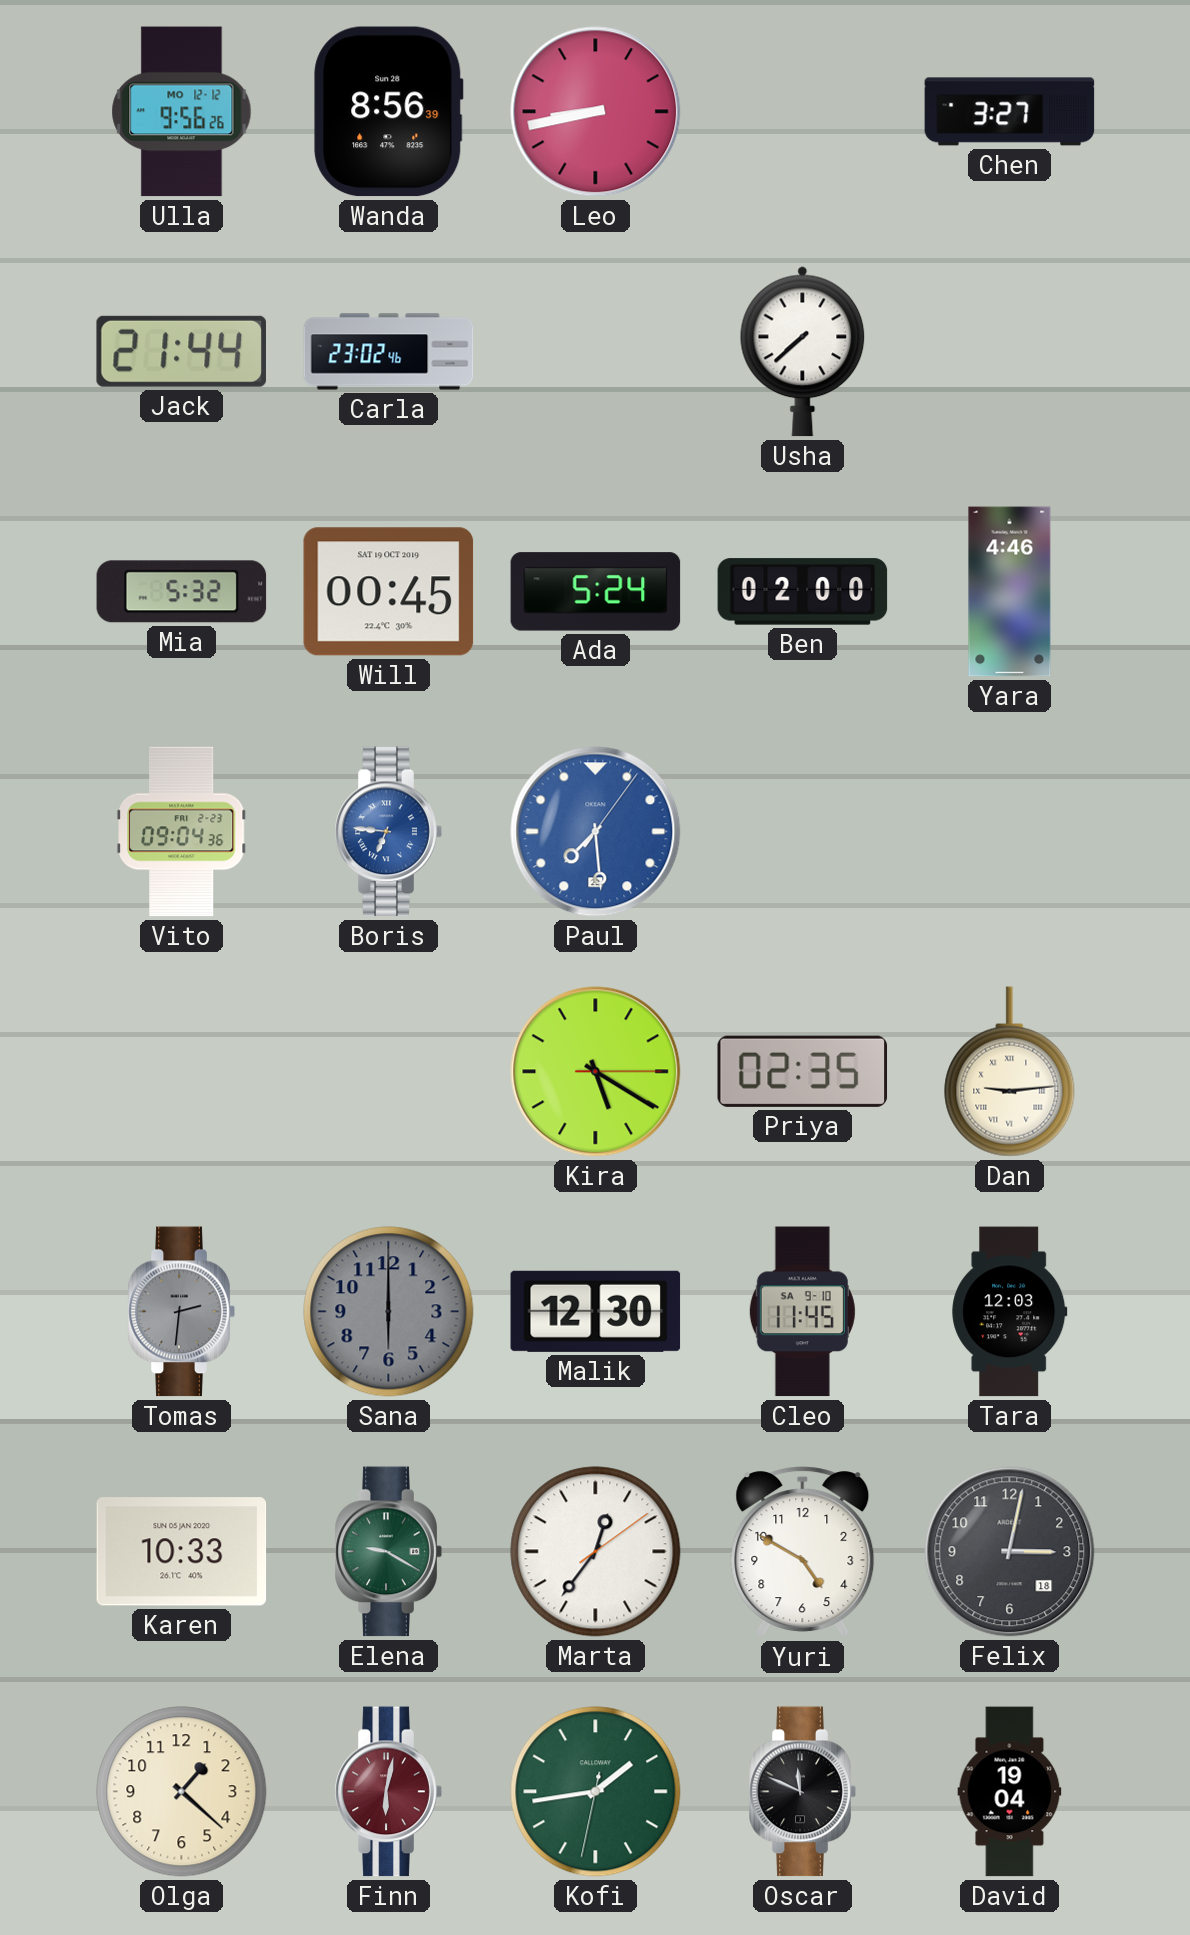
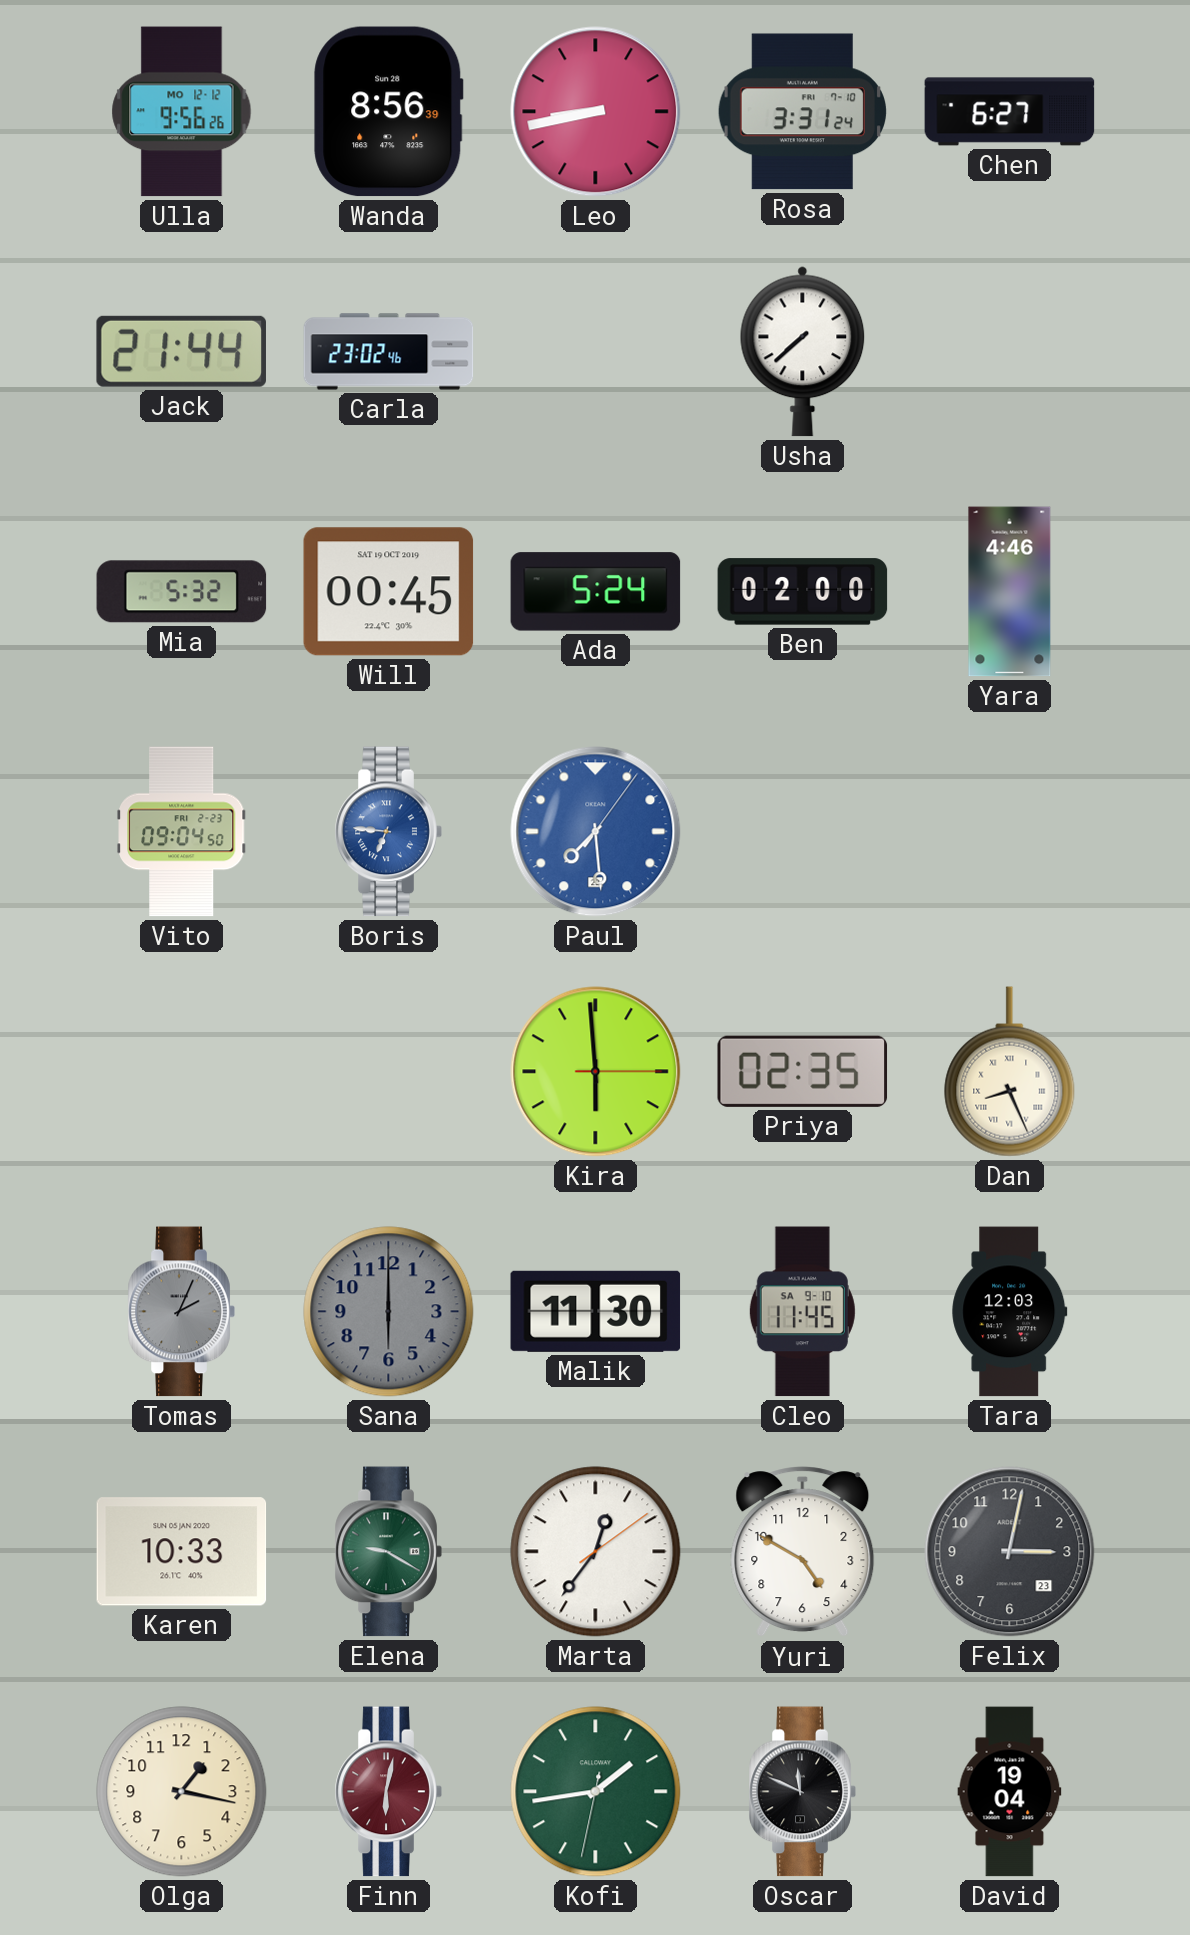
Rosa: none -> 3:31
Chen: 3:27 -> 6:27
Vito: 09:04:36 -> 09:04:50
Kira: 5:20 -> 5:59
Dan: 9:14 -> 8:26
Tomas: 2:31 -> 2:04
Malik: 12:30 -> 11:30
Felix date: 18 -> 23
Olga: 1:22 -> 1:17
